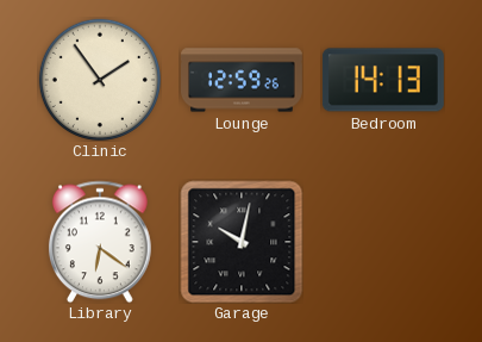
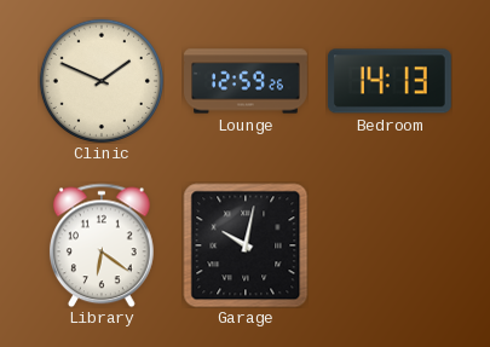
Clinic: 1:54 -> 1:49
